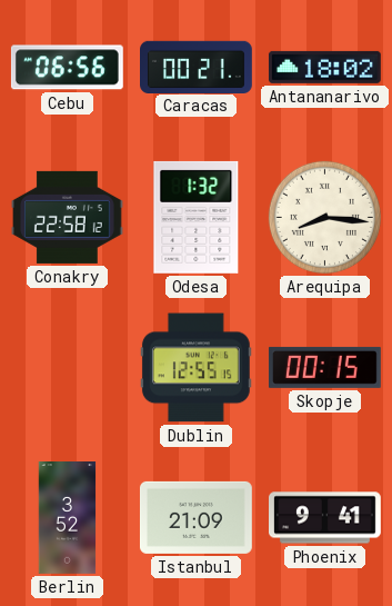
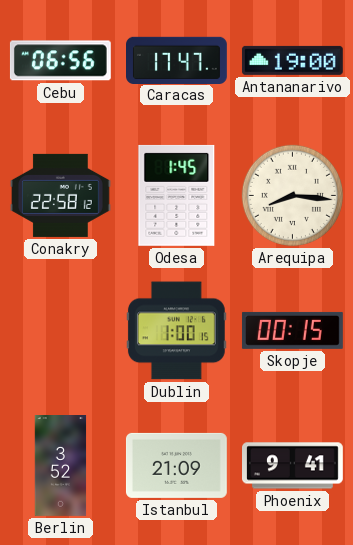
Caracas: 00:21 -> 17:47
Antananarivo: 18:02 -> 19:00
Odesa: 1:32 -> 1:45
Dublin: 12:55 -> 1:00
